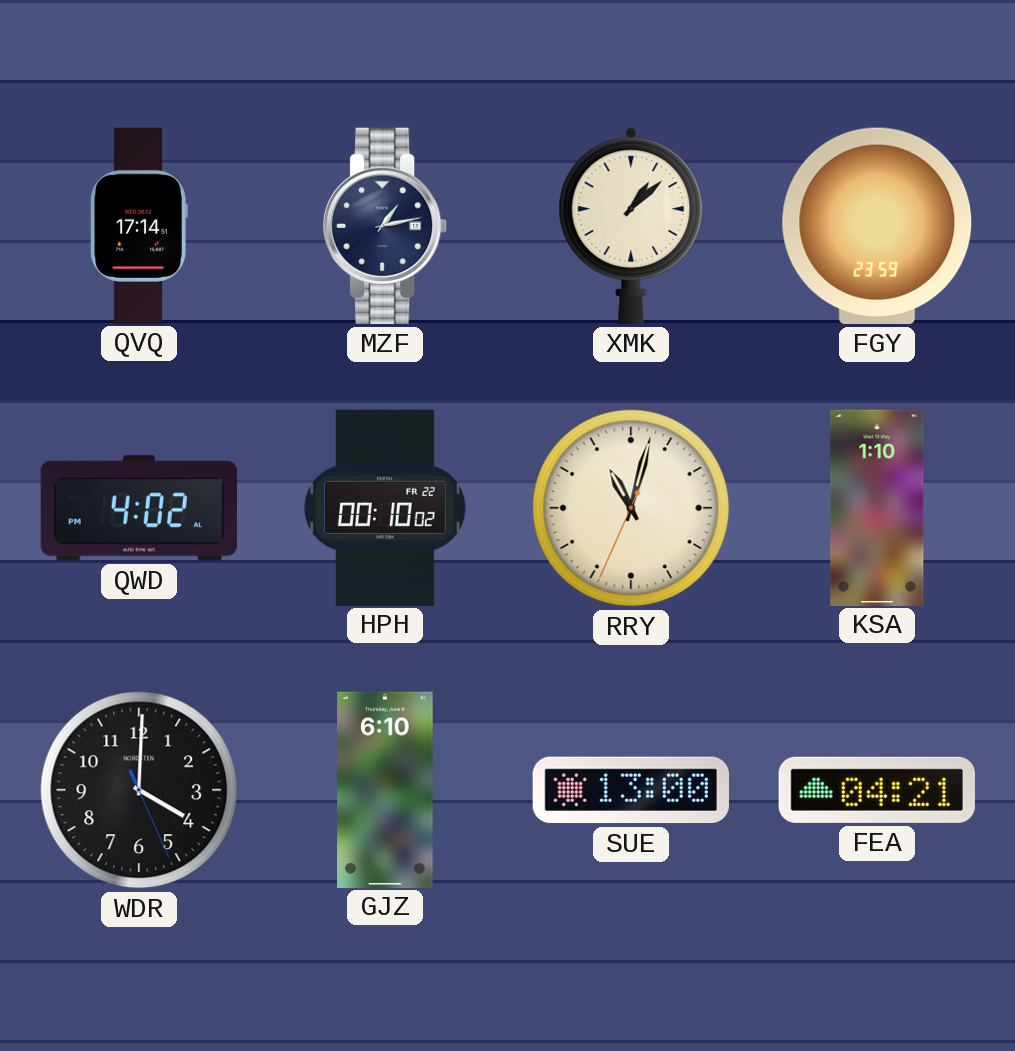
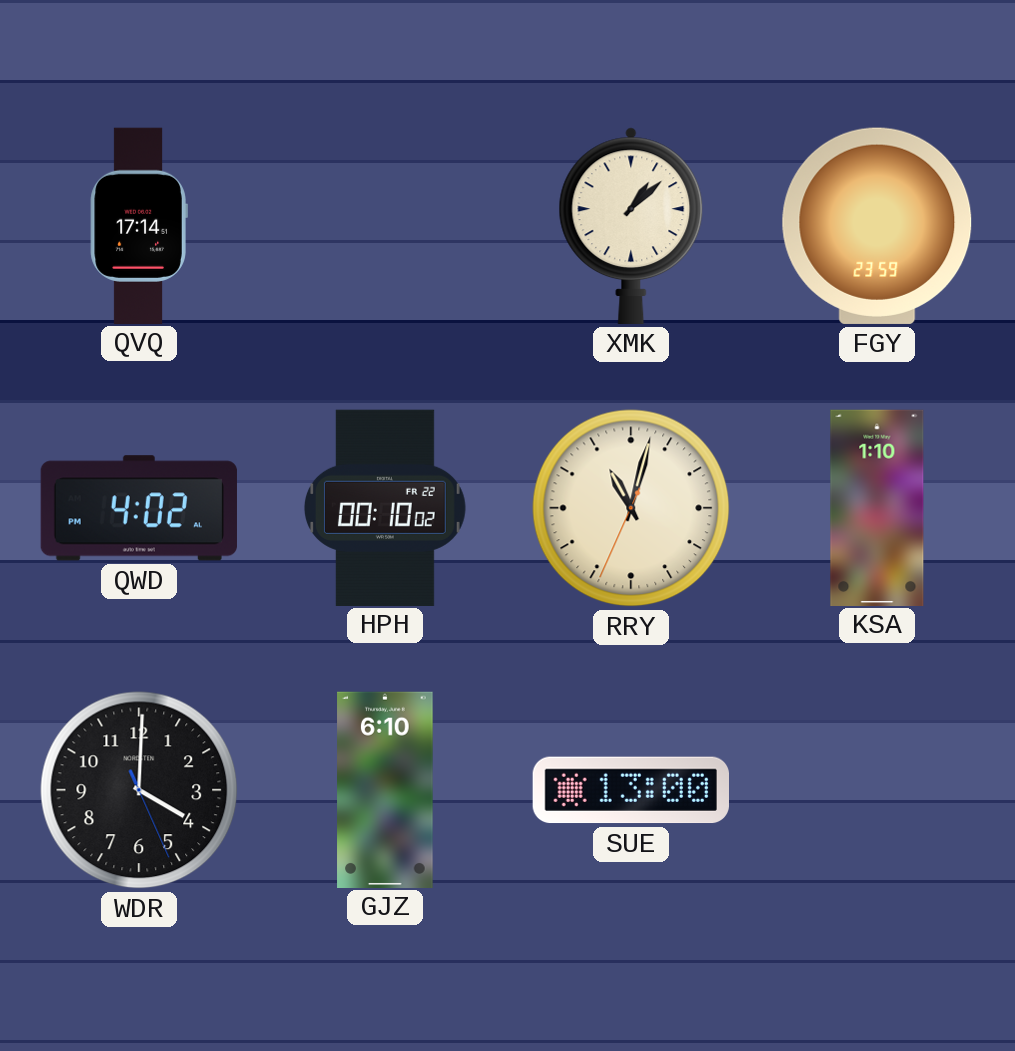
MZF: 1:13 -> none
FEA: 04:21 -> none
